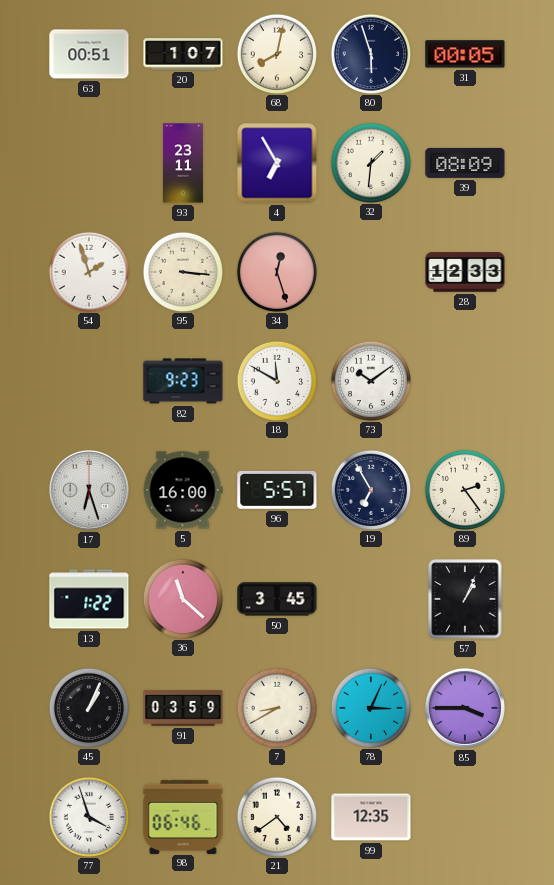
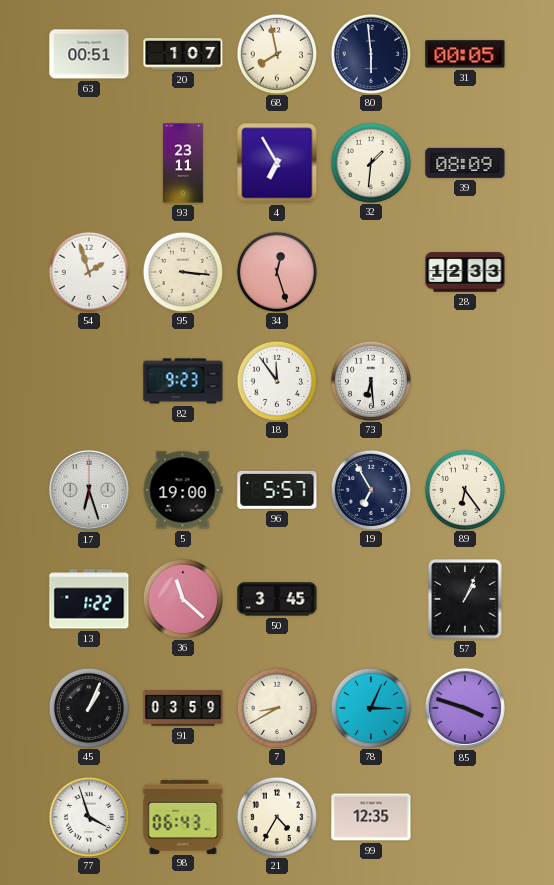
68: 8:02 -> 7:58
80: 5:57 -> 5:59
18: 11:50 -> 11:54
73: 10:09 -> 6:29
5: 16:00 -> 19:00
89: 2:24 -> 6:24
85: 3:45 -> 3:48
98: 06:46 -> 06:43
21: 4:39 -> 4:35
